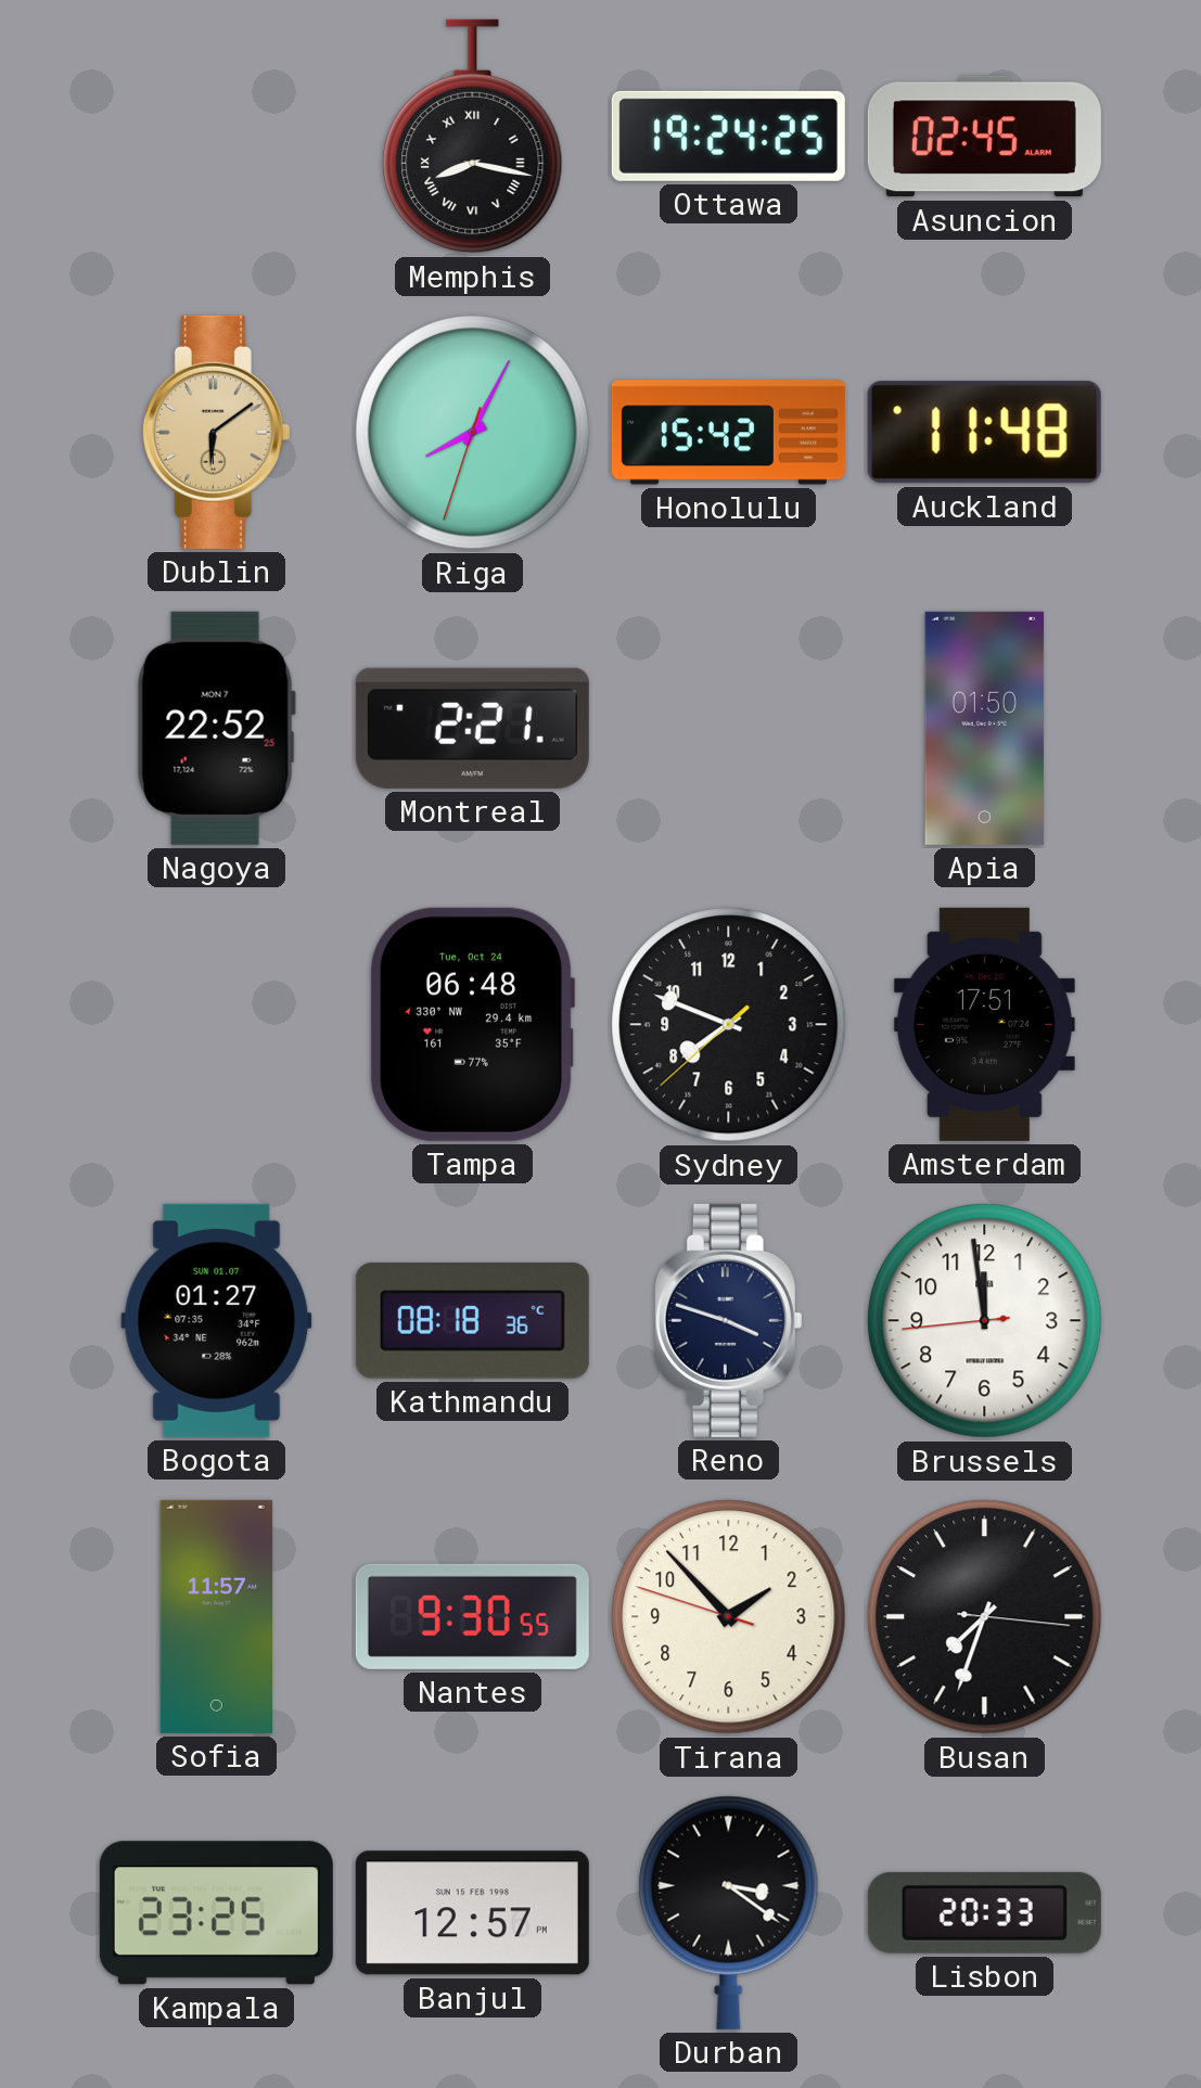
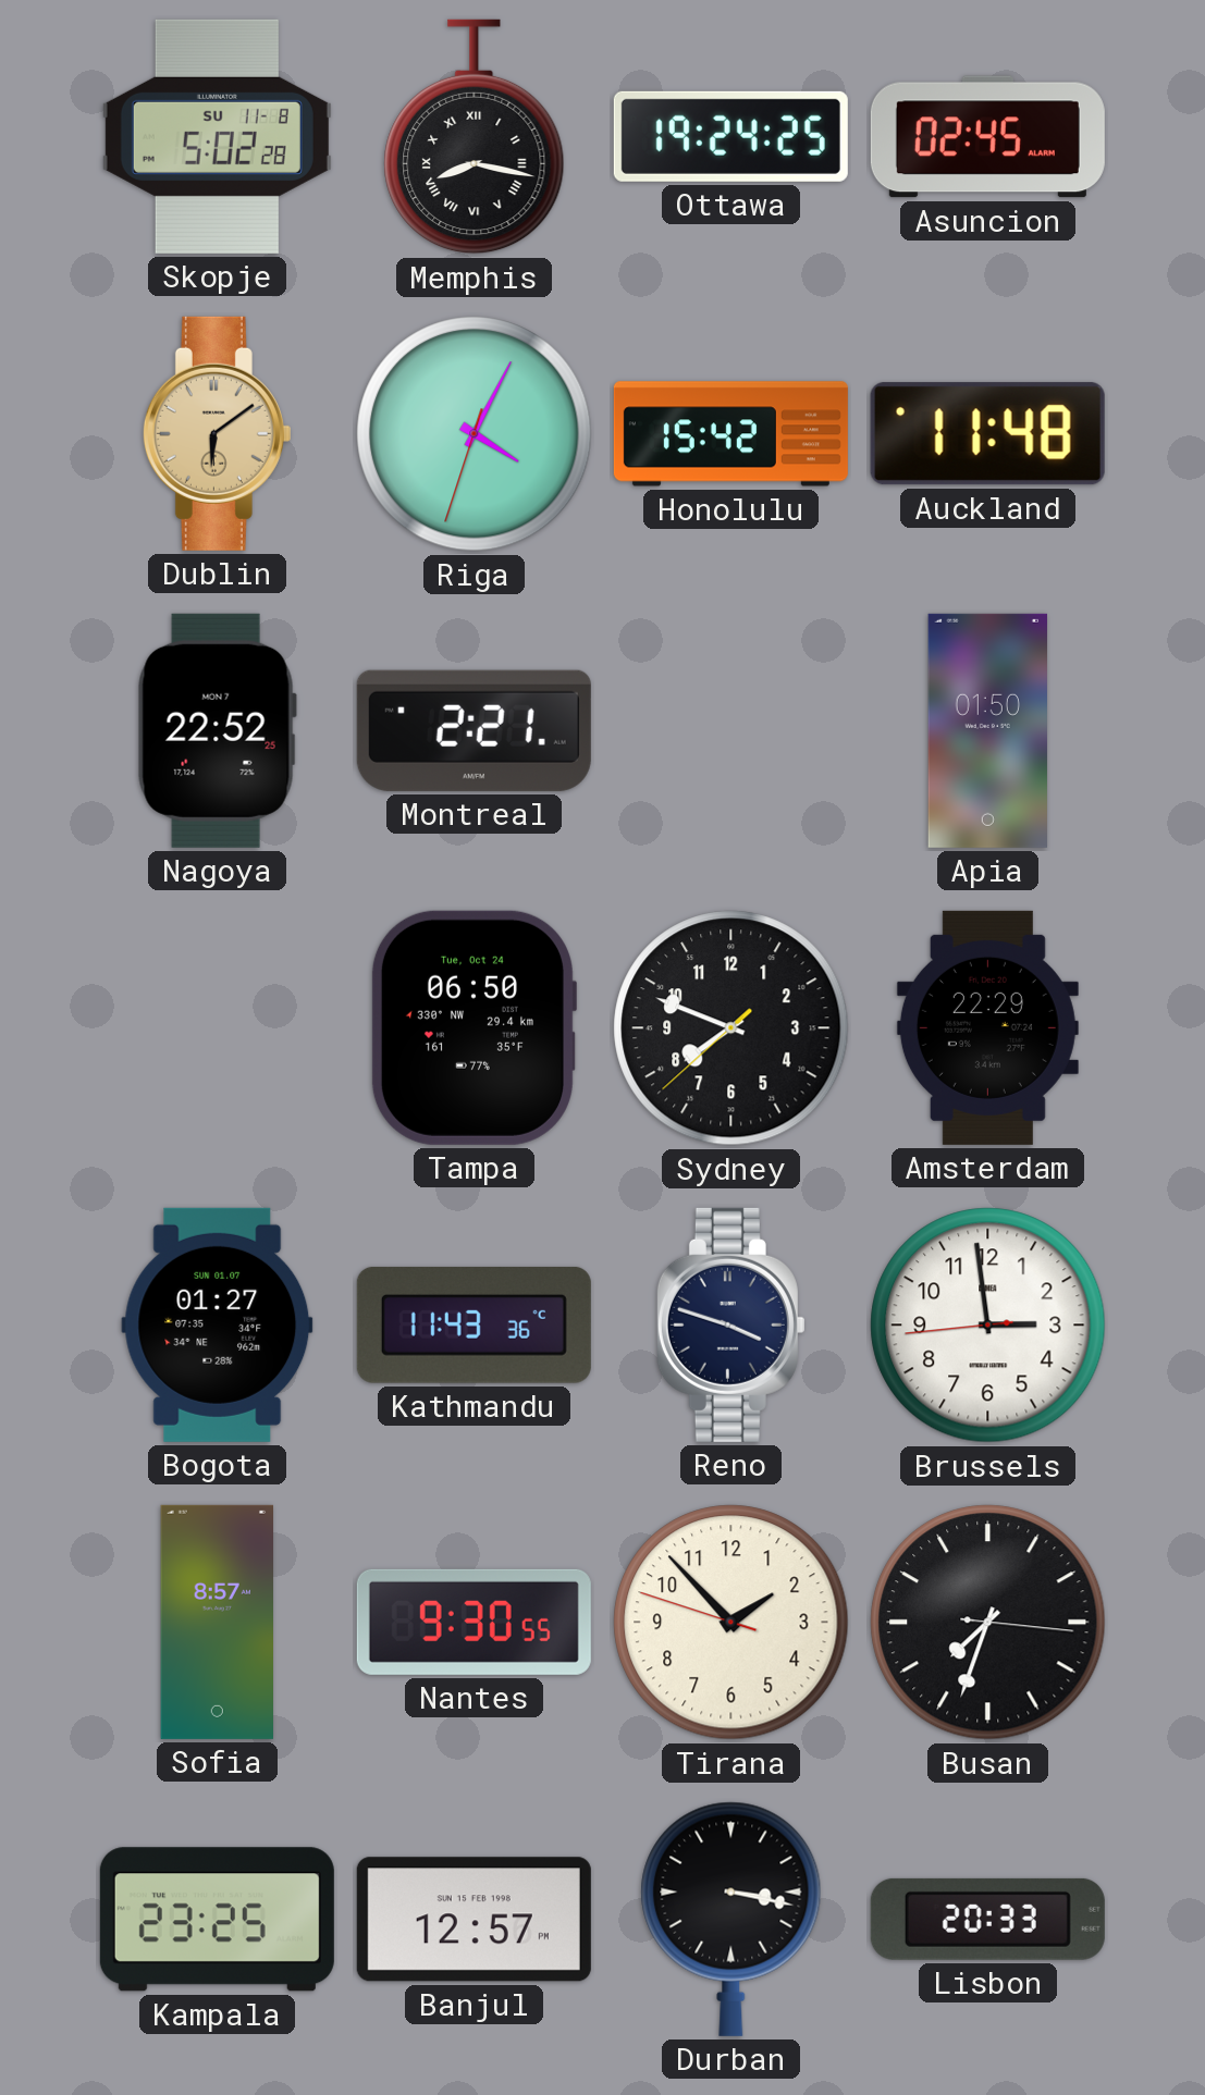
Skopje: none -> 5:02
Riga: 8:04 -> 4:04
Tampa: 06:48 -> 06:50
Amsterdam: 17:51 -> 22:29
Kathmandu: 08:18 -> 11:43
Brussels: 11:58 -> 2:58
Sofia: 11:57 -> 8:57
Durban: 3:21 -> 3:17
